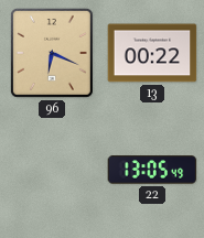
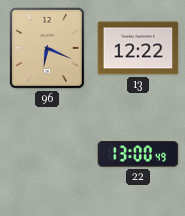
13: 00:22 -> 12:22
22: 13:05 -> 13:00
